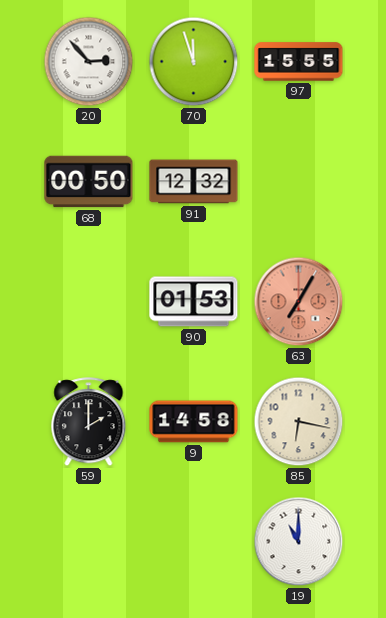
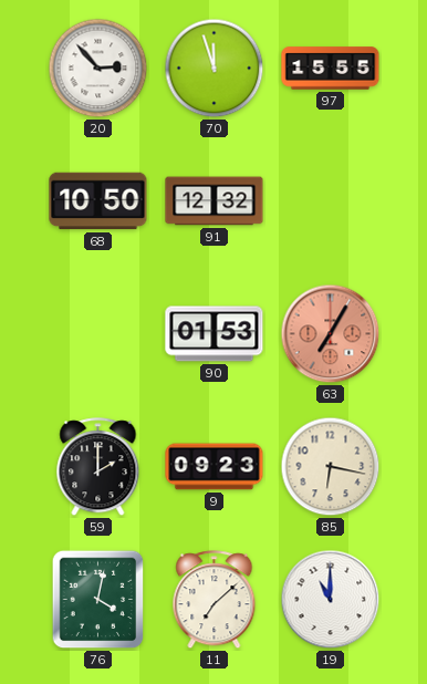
68: 00:50 -> 10:50
9: 14:58 -> 09:23
76: none -> 4:02
11: none -> 7:08
